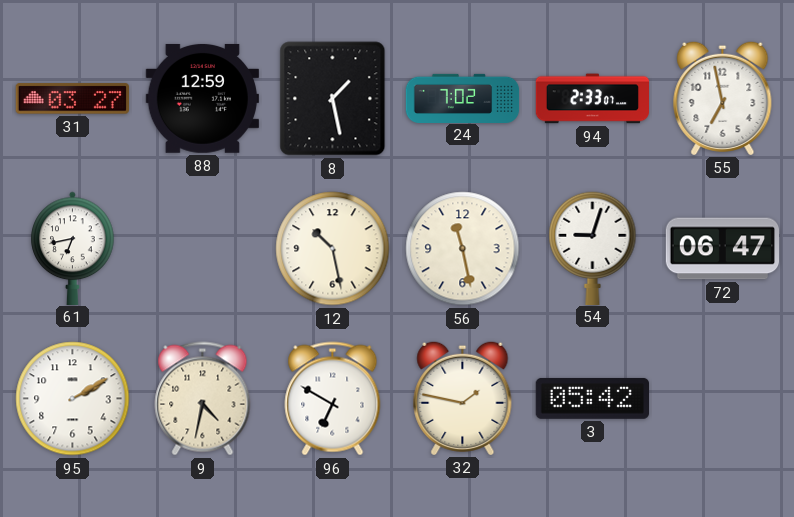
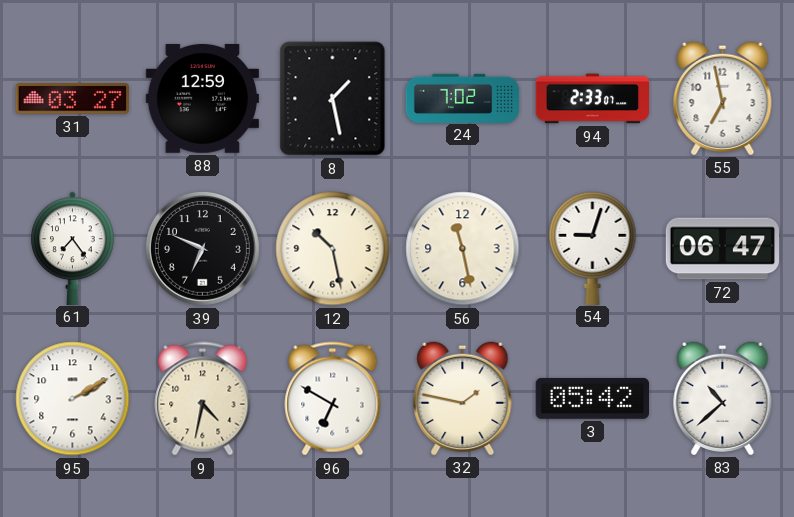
61: 6:43 -> 7:24
39: none -> 6:49
83: none -> 10:38
